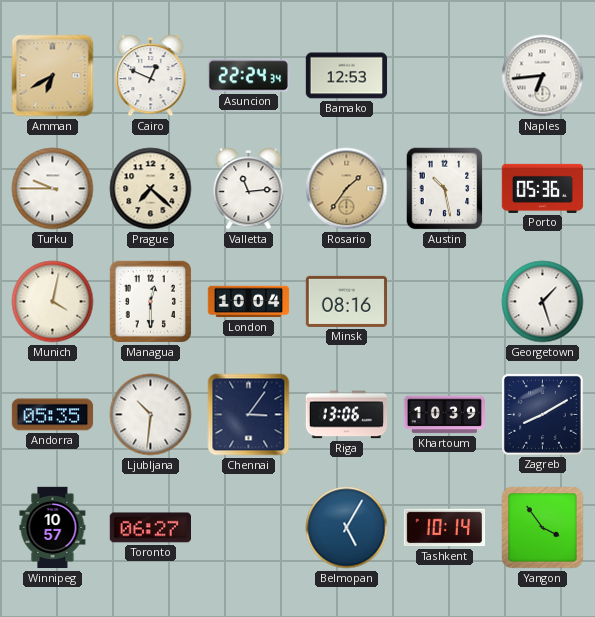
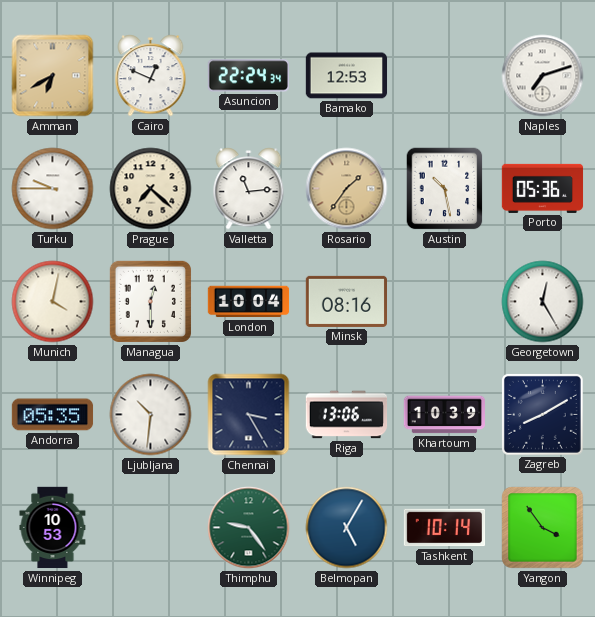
Naples: 6:44 -> 7:12
Georgetown: 1:27 -> 12:25
Chennai: 3:06 -> 3:25
Winnipeg: 10:57 -> 10:53
Toronto: 06:27 -> none
Thimphu: none -> 9:24
